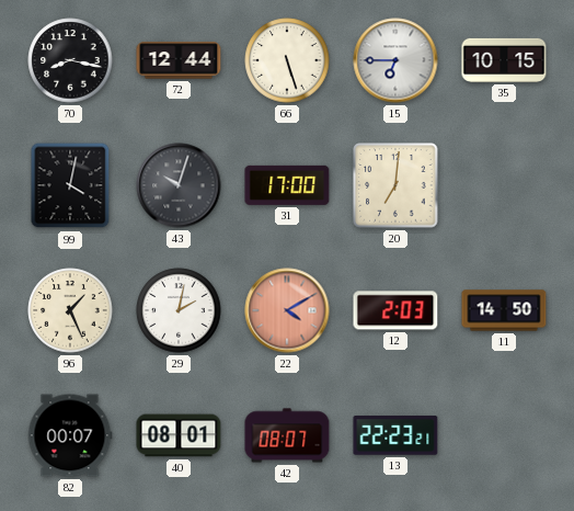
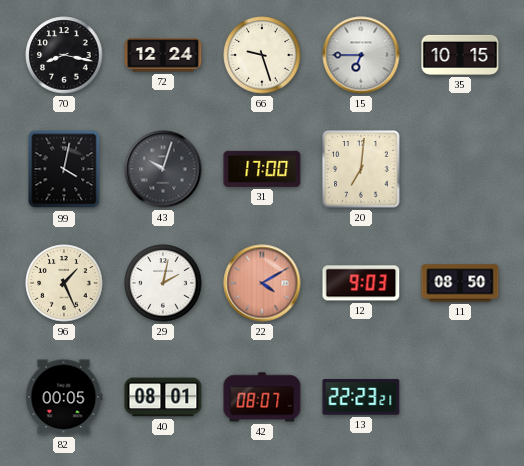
72: 12:44 -> 12:24
66: 5:27 -> 9:27
12: 2:03 -> 9:03
11: 14:50 -> 08:50
82: 00:07 -> 00:05
